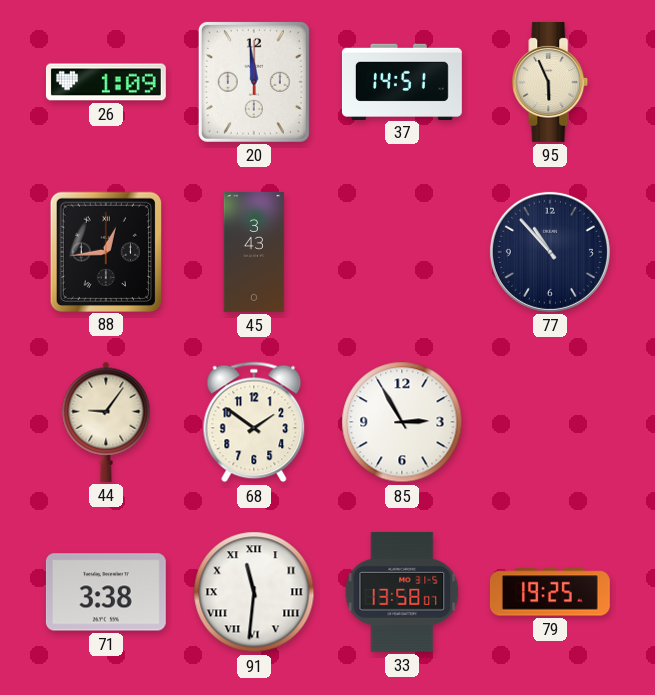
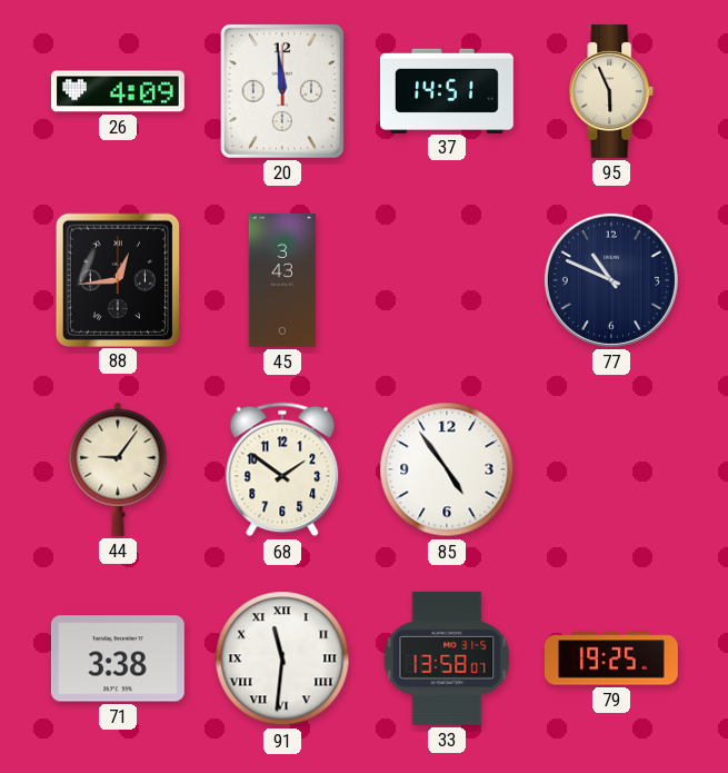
26: 1:09 -> 4:09
77: 10:53 -> 10:49
85: 2:55 -> 4:54
